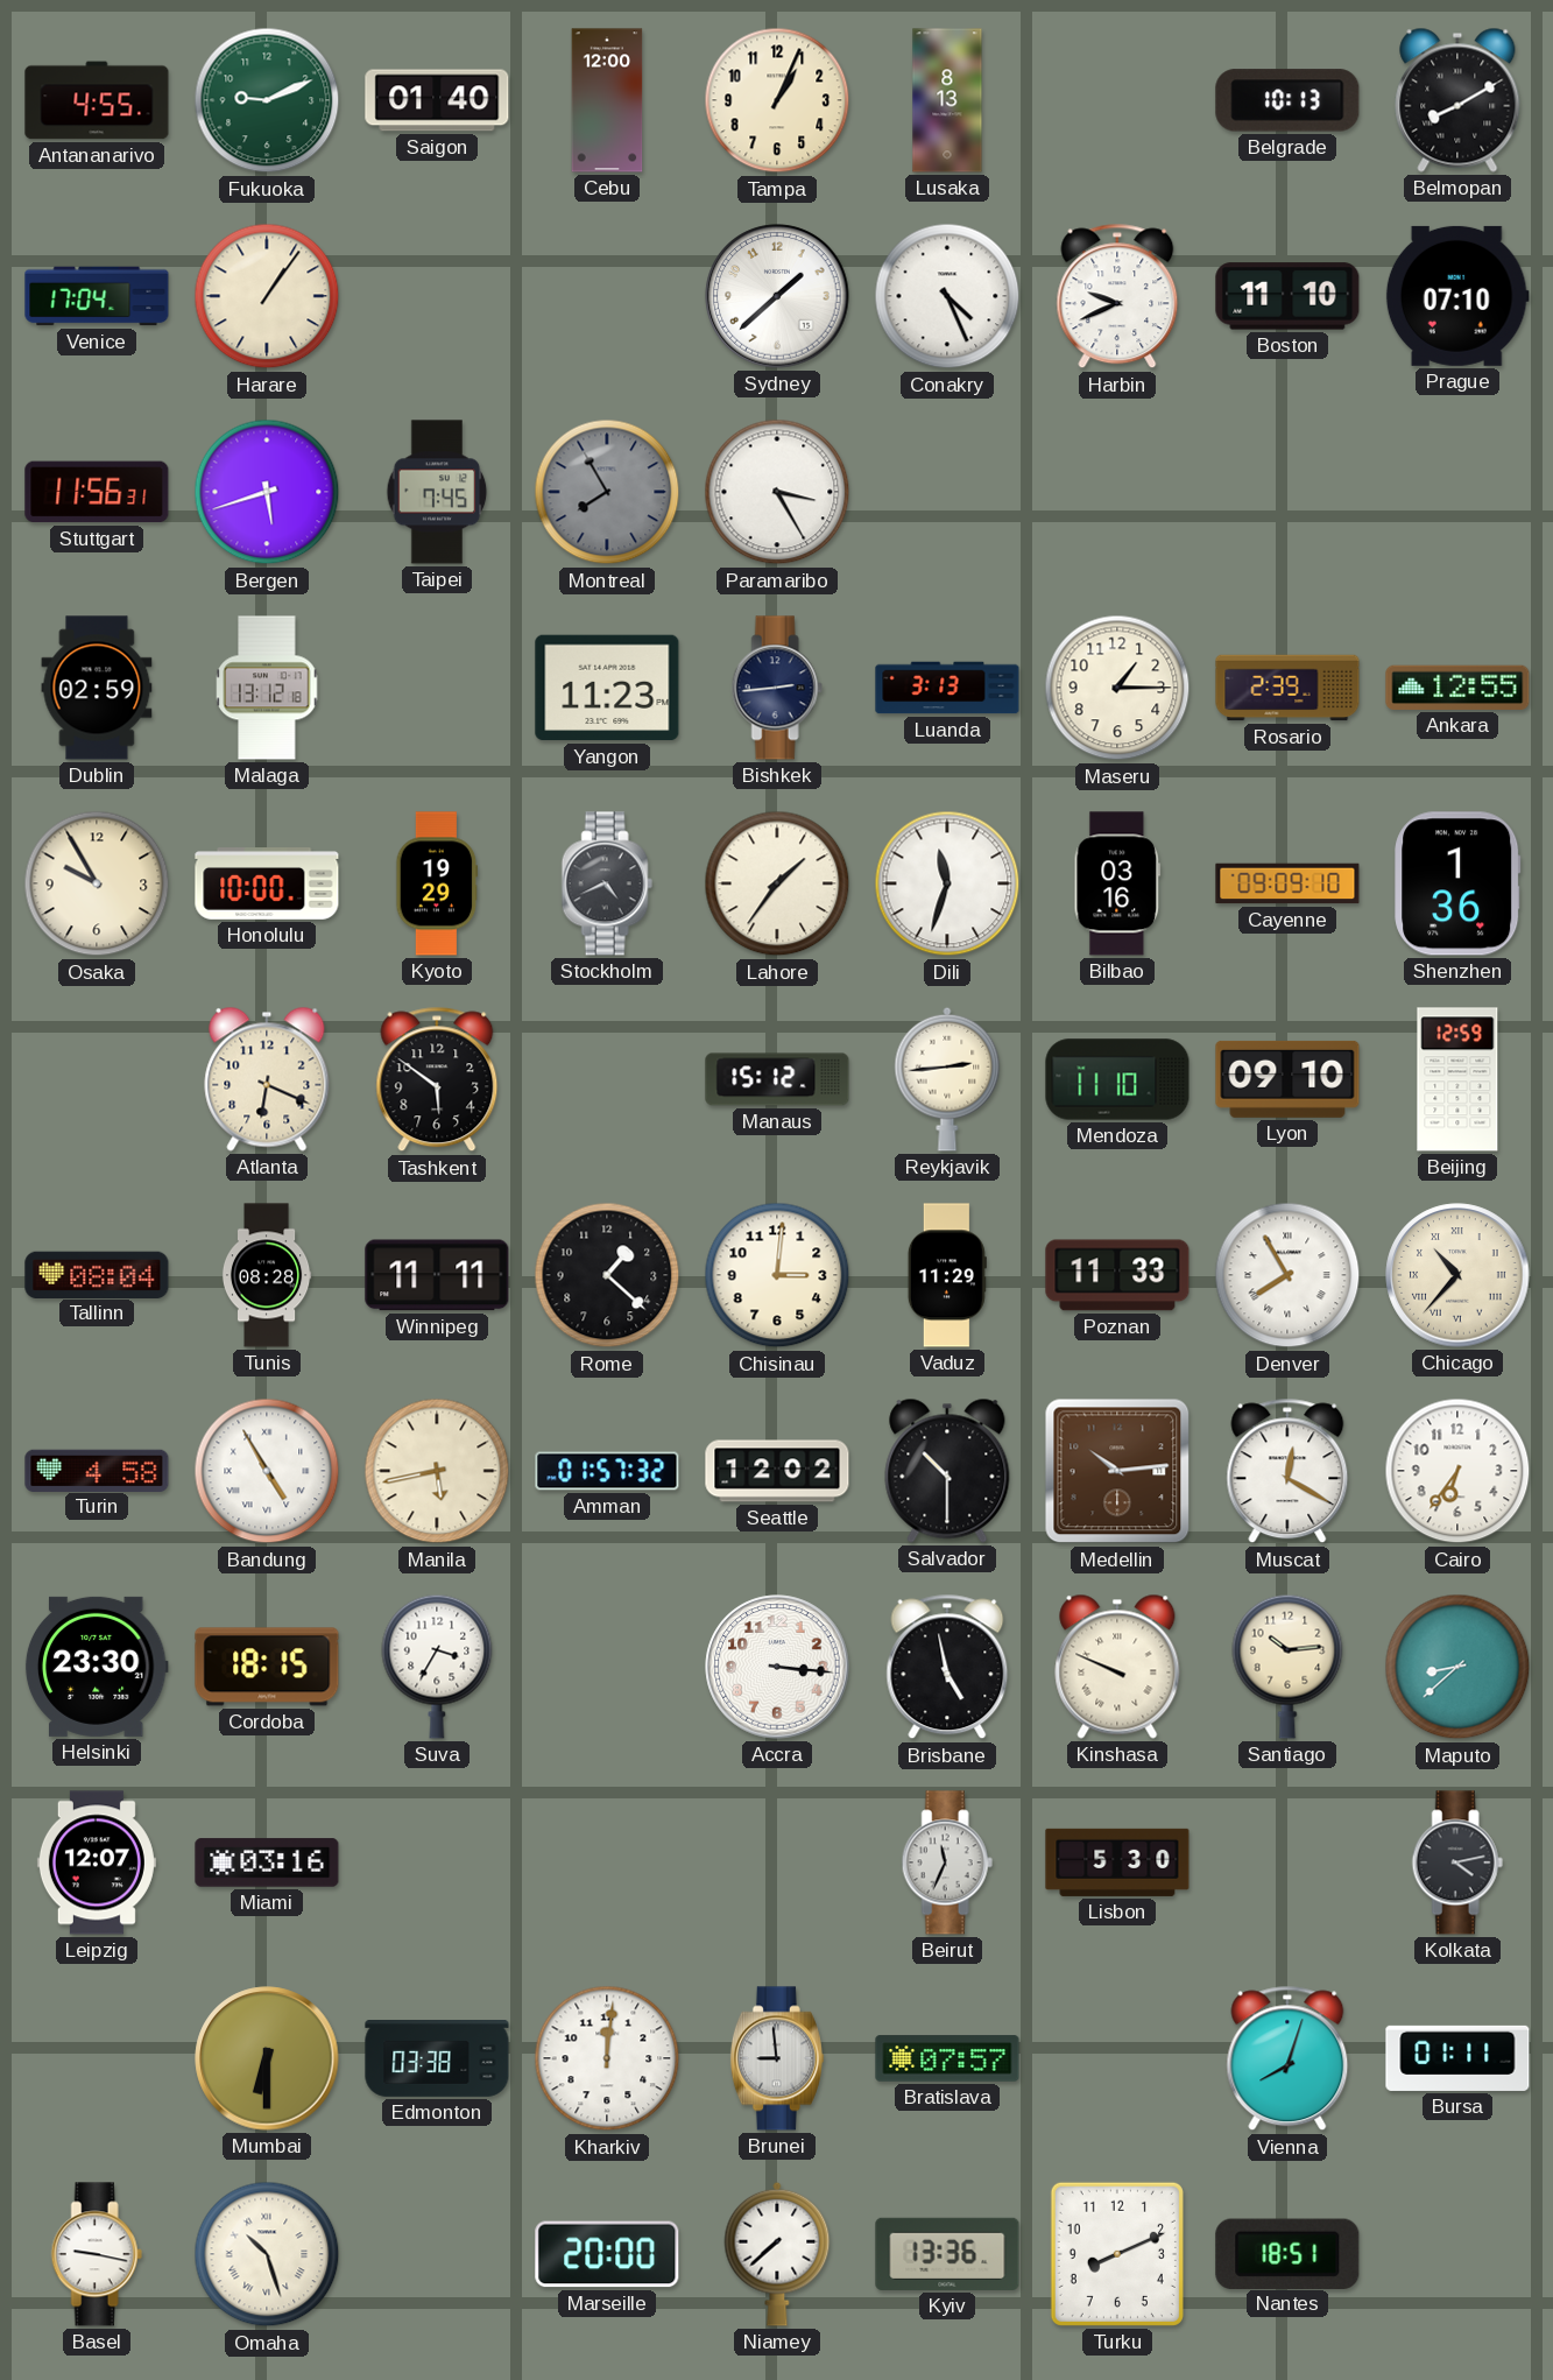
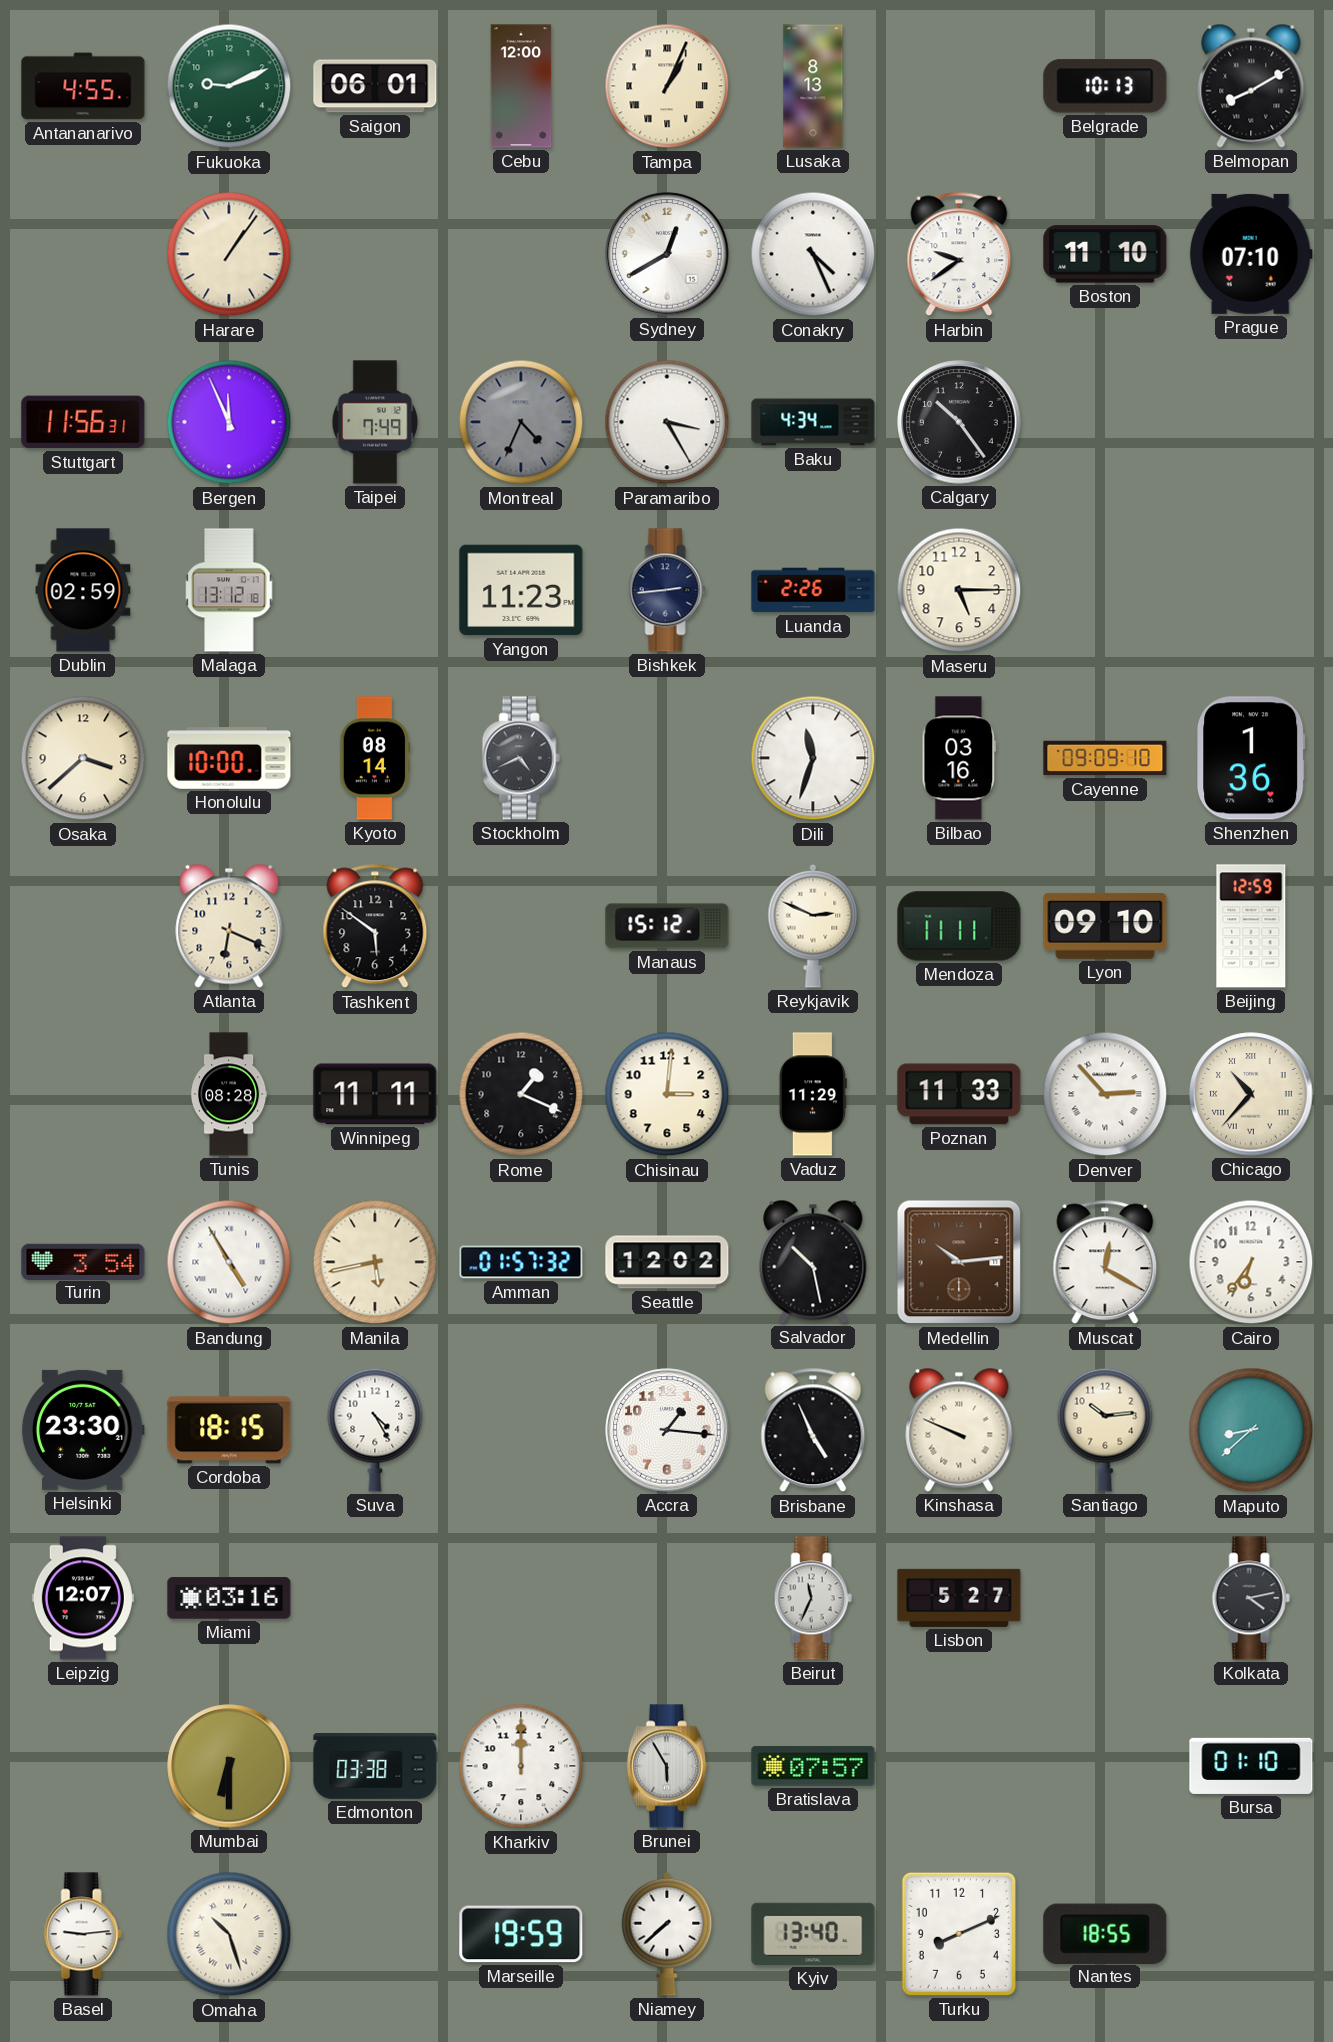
Saigon: 01:40 -> 06:01
Tampa numerals: Arabic -> Roman
Venice: 17:04 -> none
Sydney: 1:38 -> 12:40
Harbin: 9:41 -> 9:39
Bergen: 5:42 -> 11:56
Taipei: 7:45 -> 7:49
Montreal: 7:55 -> 4:34
Baku: none -> 4:34
Calgary: none -> 10:24
Luanda: 3:13 -> 2:26
Maseru: 1:15 -> 5:15
Rosario: 2:39 -> none
Ankara: 12:55 -> none
Osaka: 9:55 -> 3:38
Kyoto: 19:29 -> 08:14
Lahore: 1:36 -> none
Reykjavik: 2:44 -> 2:49
Mendoza: 11:10 -> 11:11
Tallinn: 08:04 -> none
Rome: 1:22 -> 1:19
Denver: 7:55 -> 2:53
Turin: 4:58 -> 3:54
Salvador: 10:30 -> 10:28
Suva: 3:35 -> 4:25
Accra: 3:16 -> 1:16
Brisbane: 4:58 -> 4:56
Lisbon: 5:30 -> 5:27
Kharkiv: 12:01 -> 12:00
Brunei: 8:59 -> 5:55
Vienna: 8:03 -> none
Bursa: 01:11 -> 01:10
Basel: 9:17 -> 9:14
Marseille: 20:00 -> 19:59
Kyiv: 13:36 -> 13:40
Nantes: 18:51 -> 18:55
